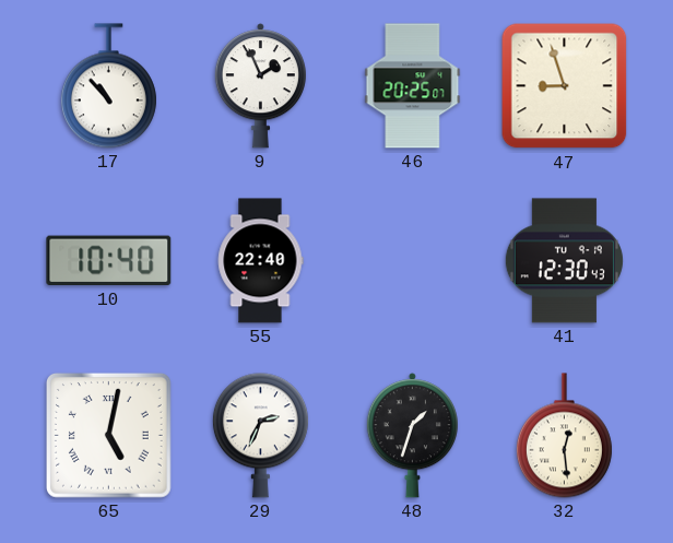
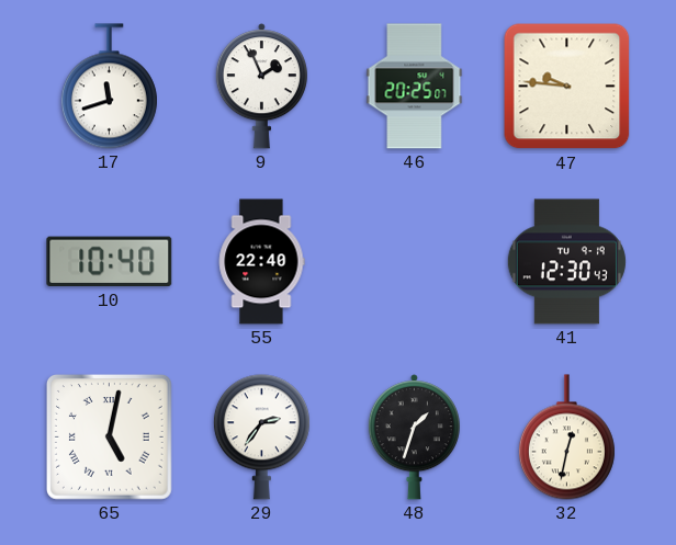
17: 10:53 -> 11:42
47: 8:57 -> 9:46
29: 2:34 -> 2:36
32: 12:29 -> 12:32
